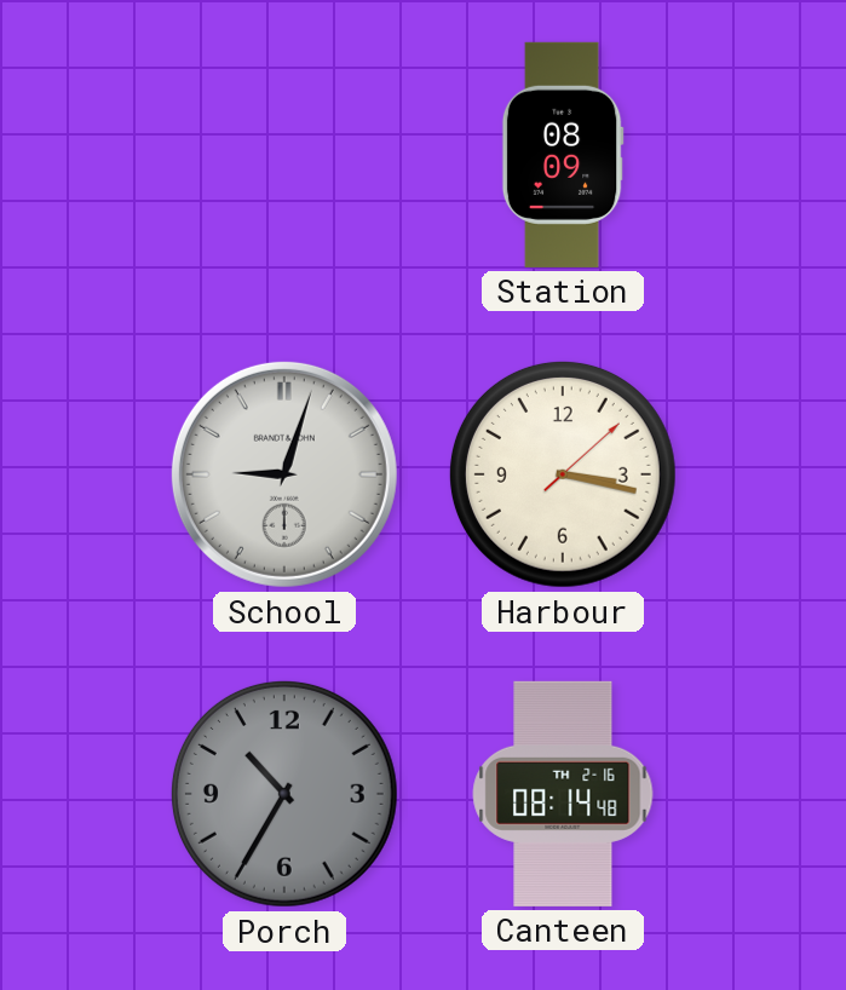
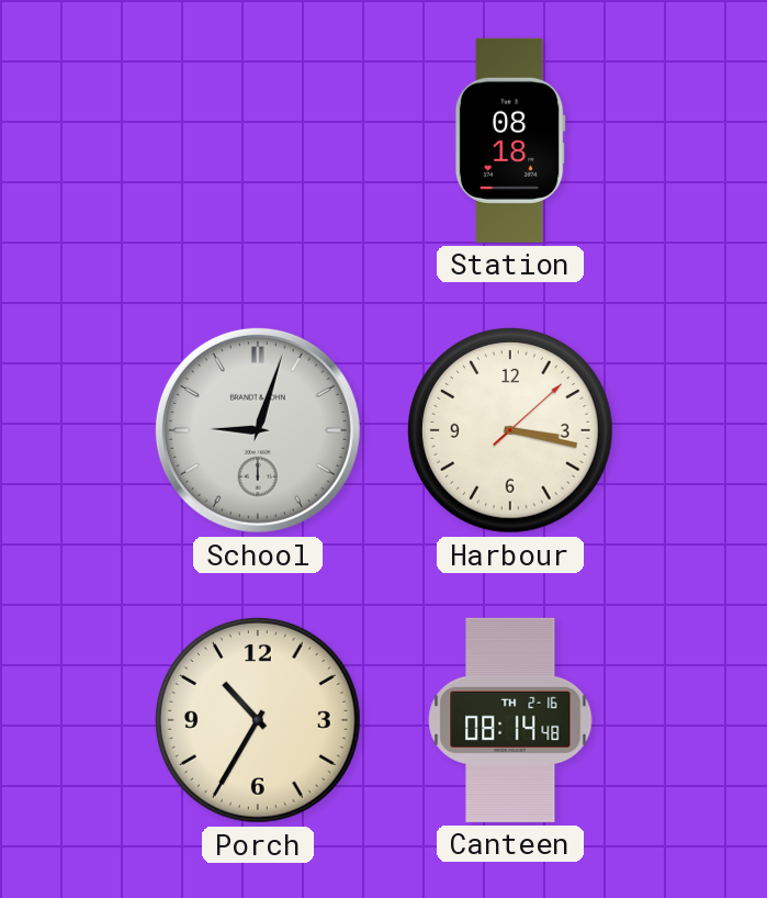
Station: 08:09 -> 08:18
Porch dial: grey -> cream
